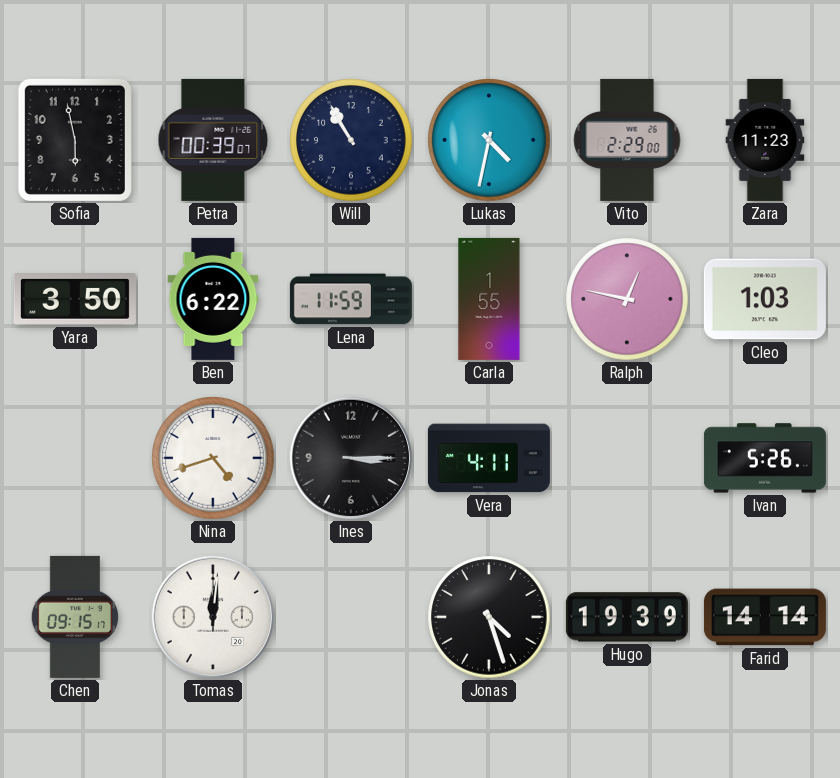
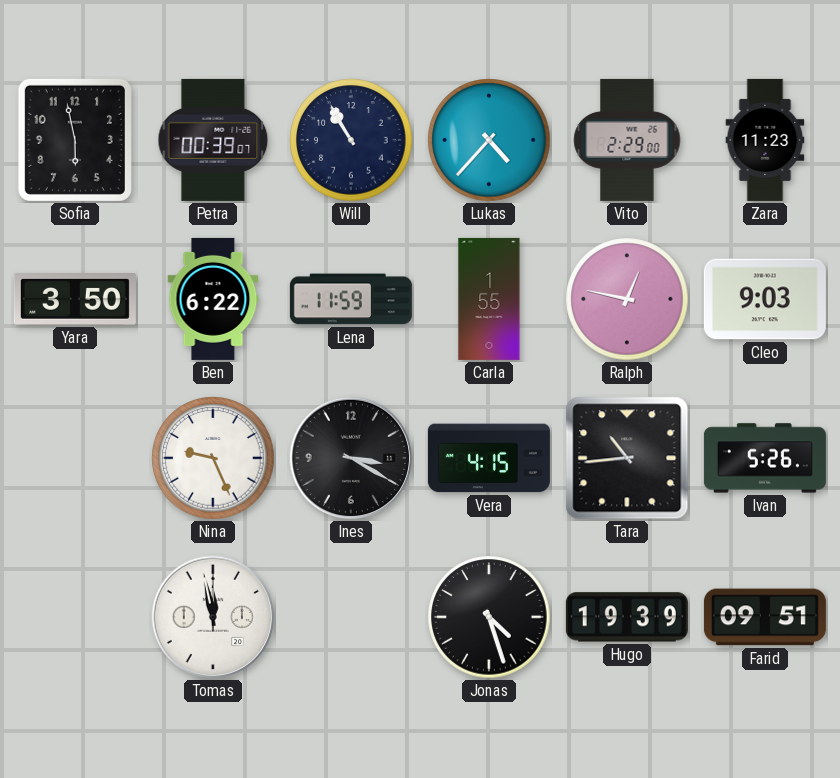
Lukas: 4:32 -> 4:37
Cleo: 1:03 -> 9:03
Nina: 4:42 -> 9:26
Ines: 3:15 -> 3:20
Vera: 4:11 -> 4:15
Tara: none -> 10:44
Chen: 09:15 -> none
Tomas: 12:01 -> 11:58
Farid: 14:14 -> 09:51
